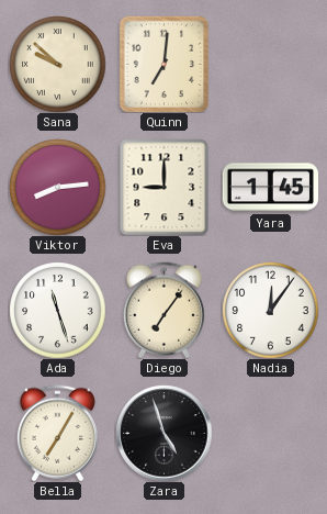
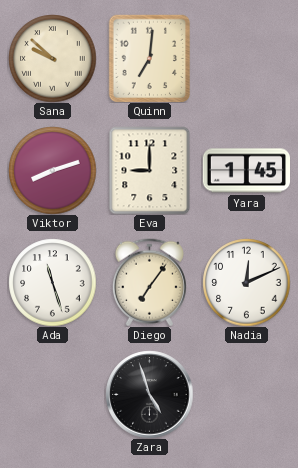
Viktor: 8:14 -> 8:12
Nadia: 12:06 -> 12:11
Bella: 7:05 -> none
